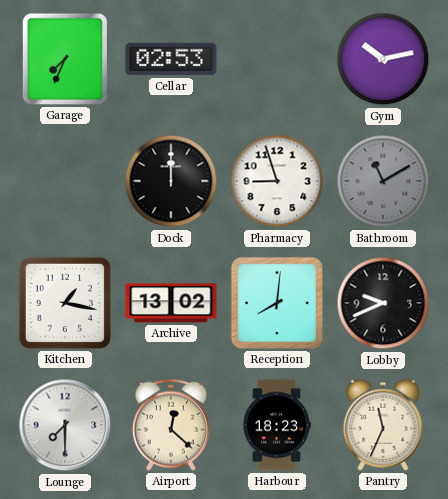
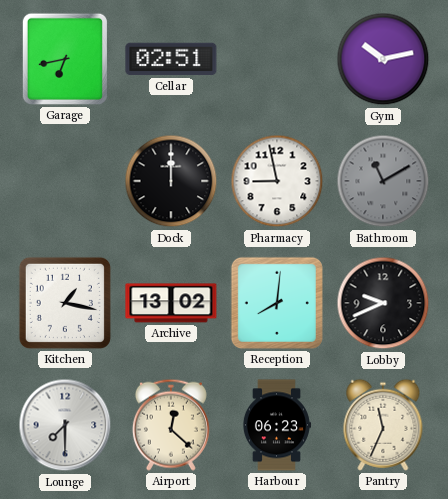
Garage: 7:34 -> 6:43
Cellar: 02:53 -> 02:51
Pharmacy: 8:57 -> 8:58
Harbour: 18:23 -> 06:23
